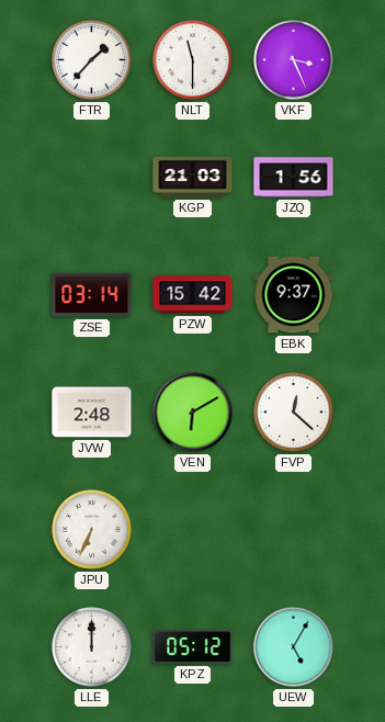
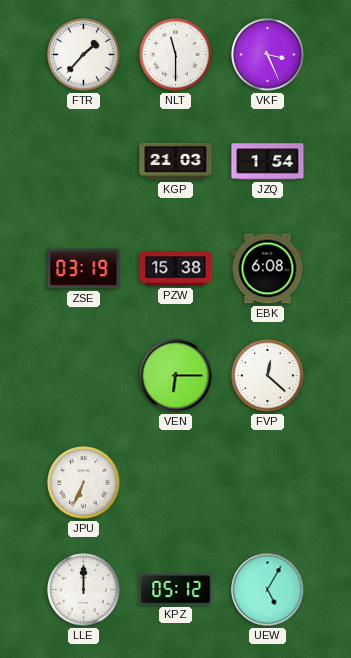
JZQ: 1:56 -> 1:54
ZSE: 03:14 -> 03:19
PZW: 15:42 -> 15:38
EBK: 9:37 -> 6:08
JVW: 2:48 -> none
VEN: 6:10 -> 6:15
